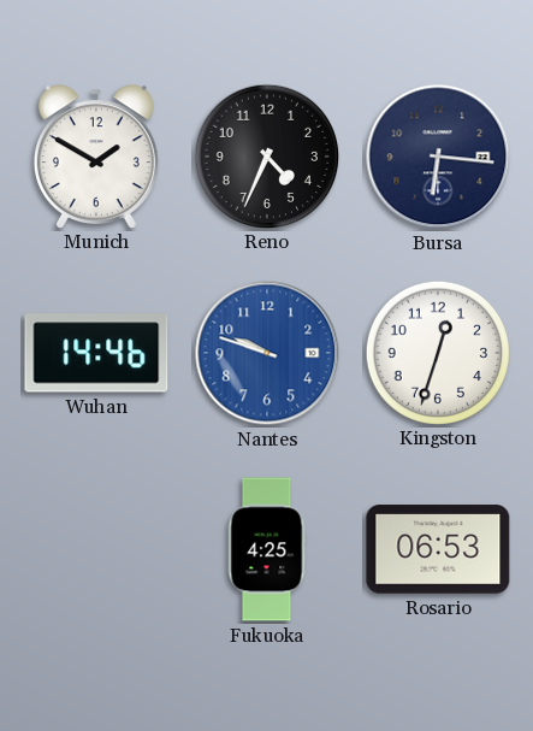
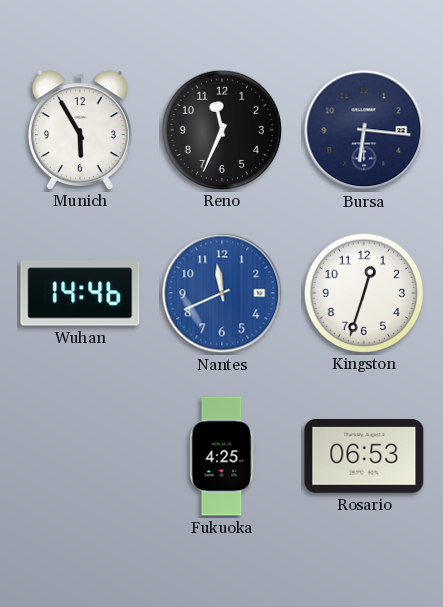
Munich: 1:50 -> 5:55
Reno: 4:34 -> 11:34
Nantes: 9:48 -> 11:41
